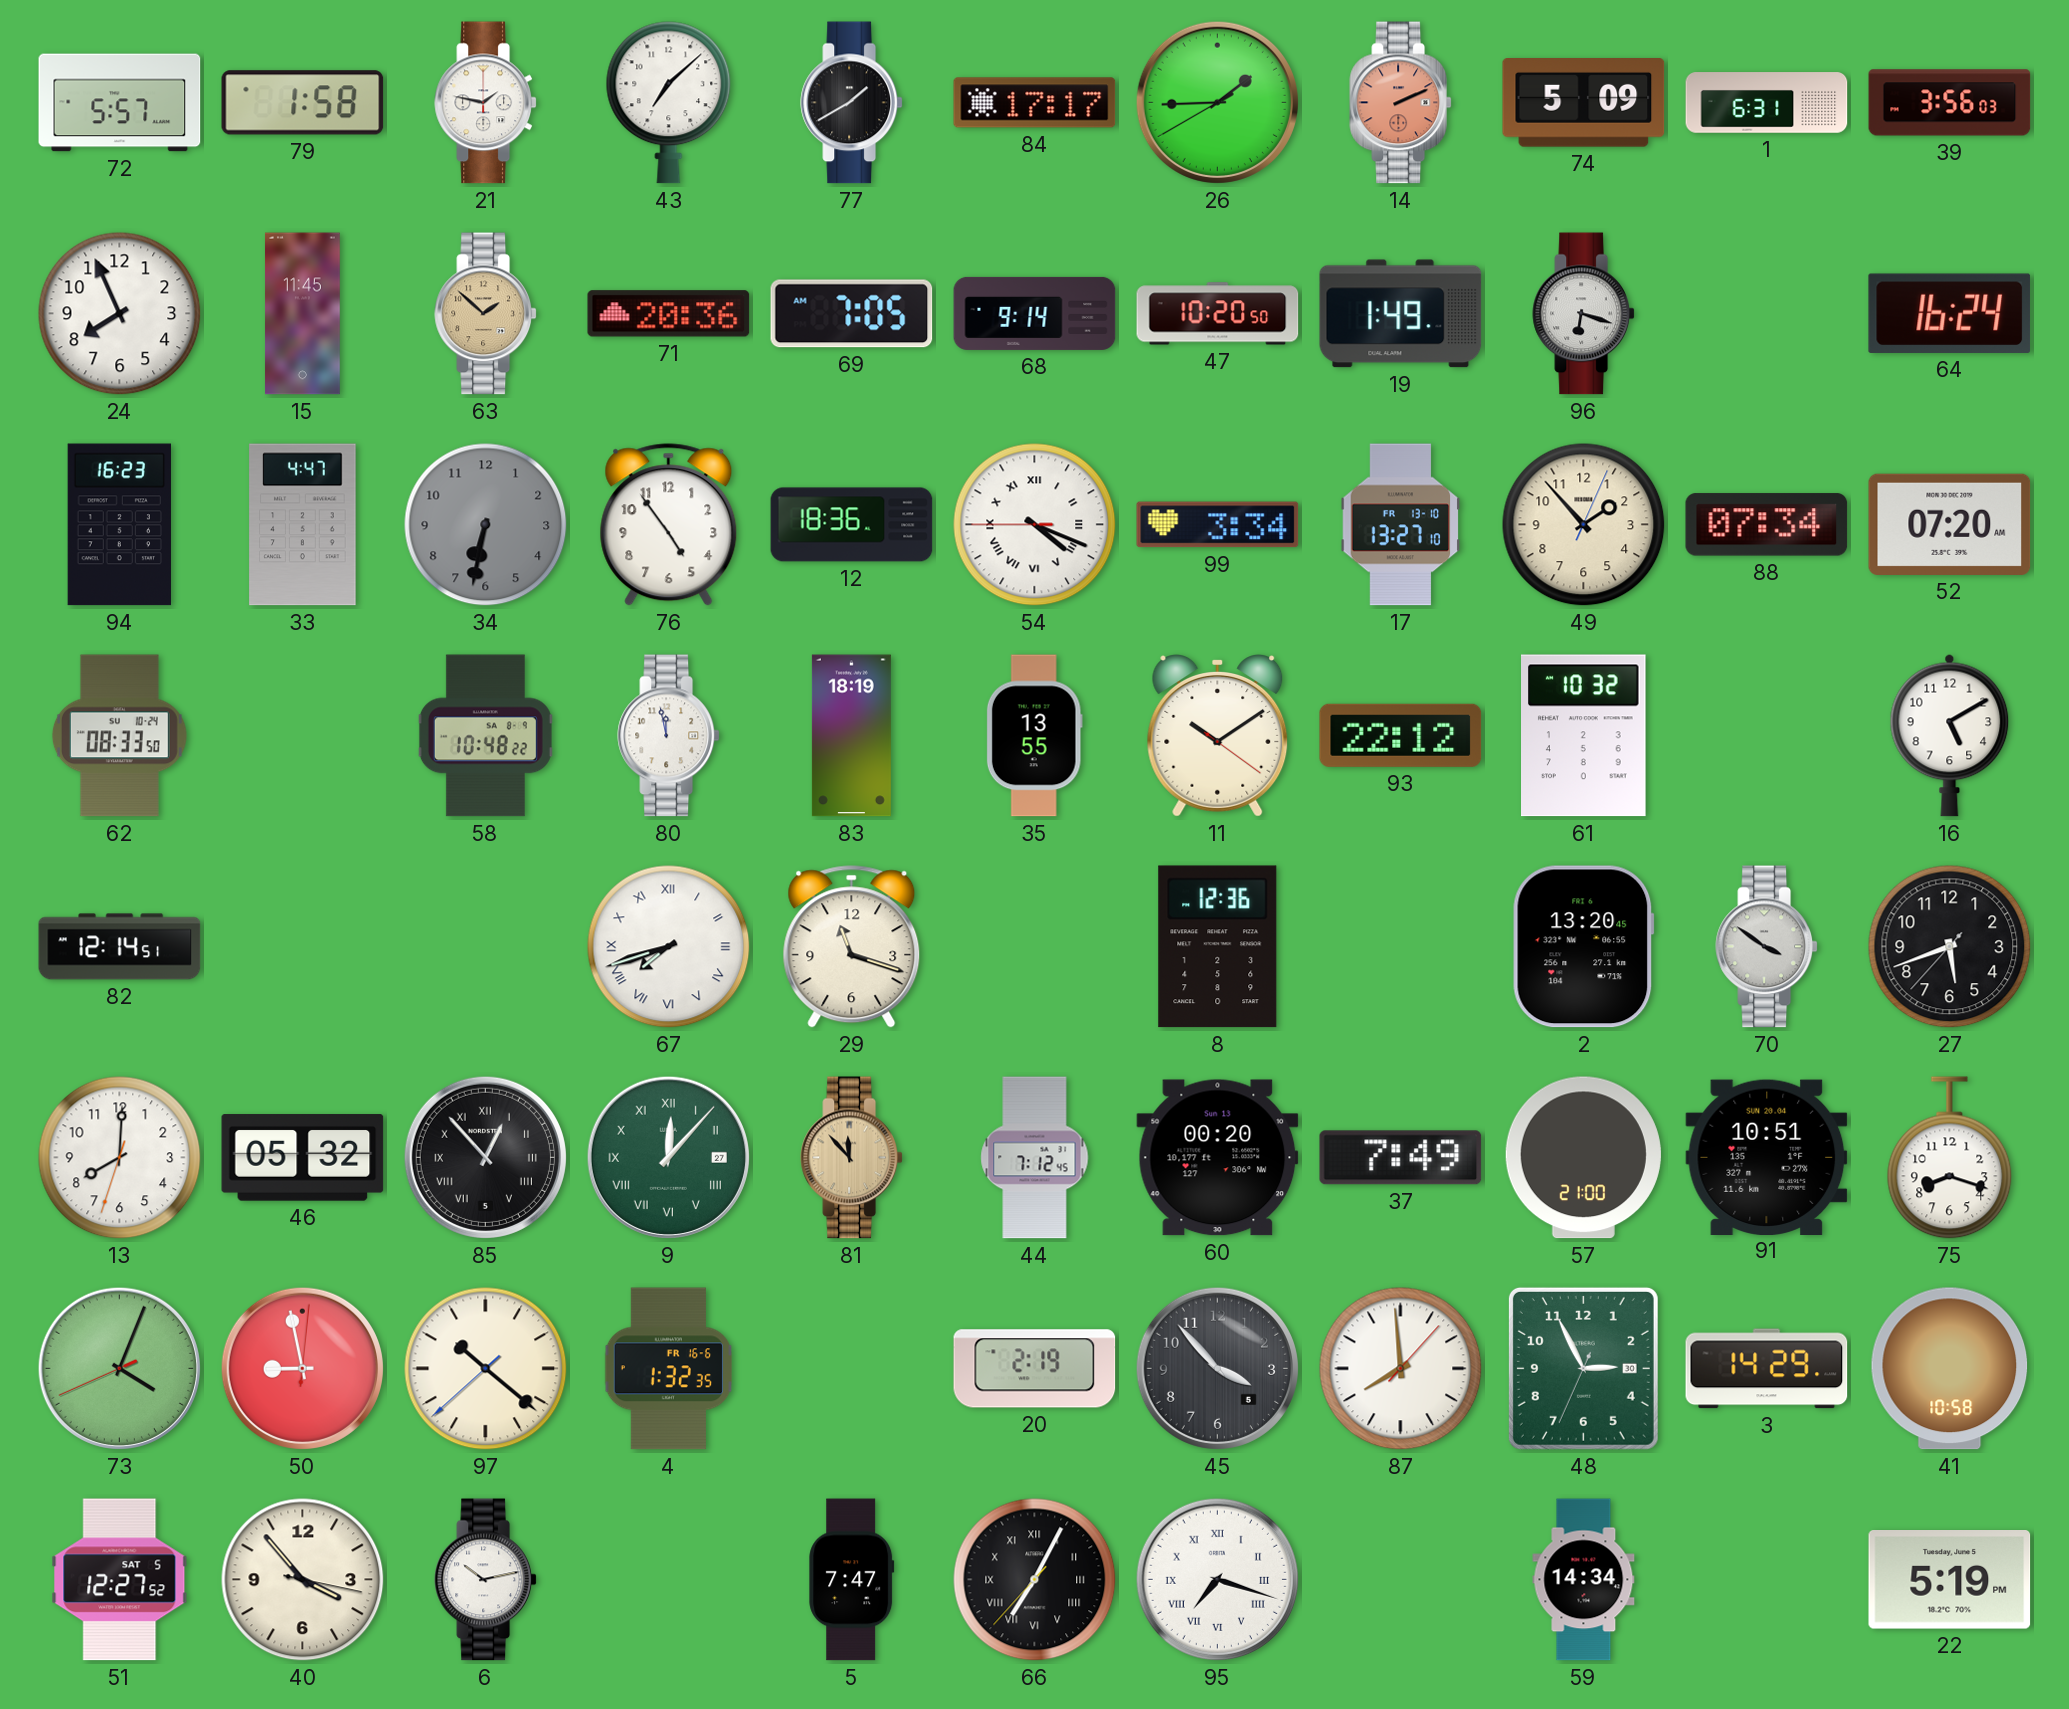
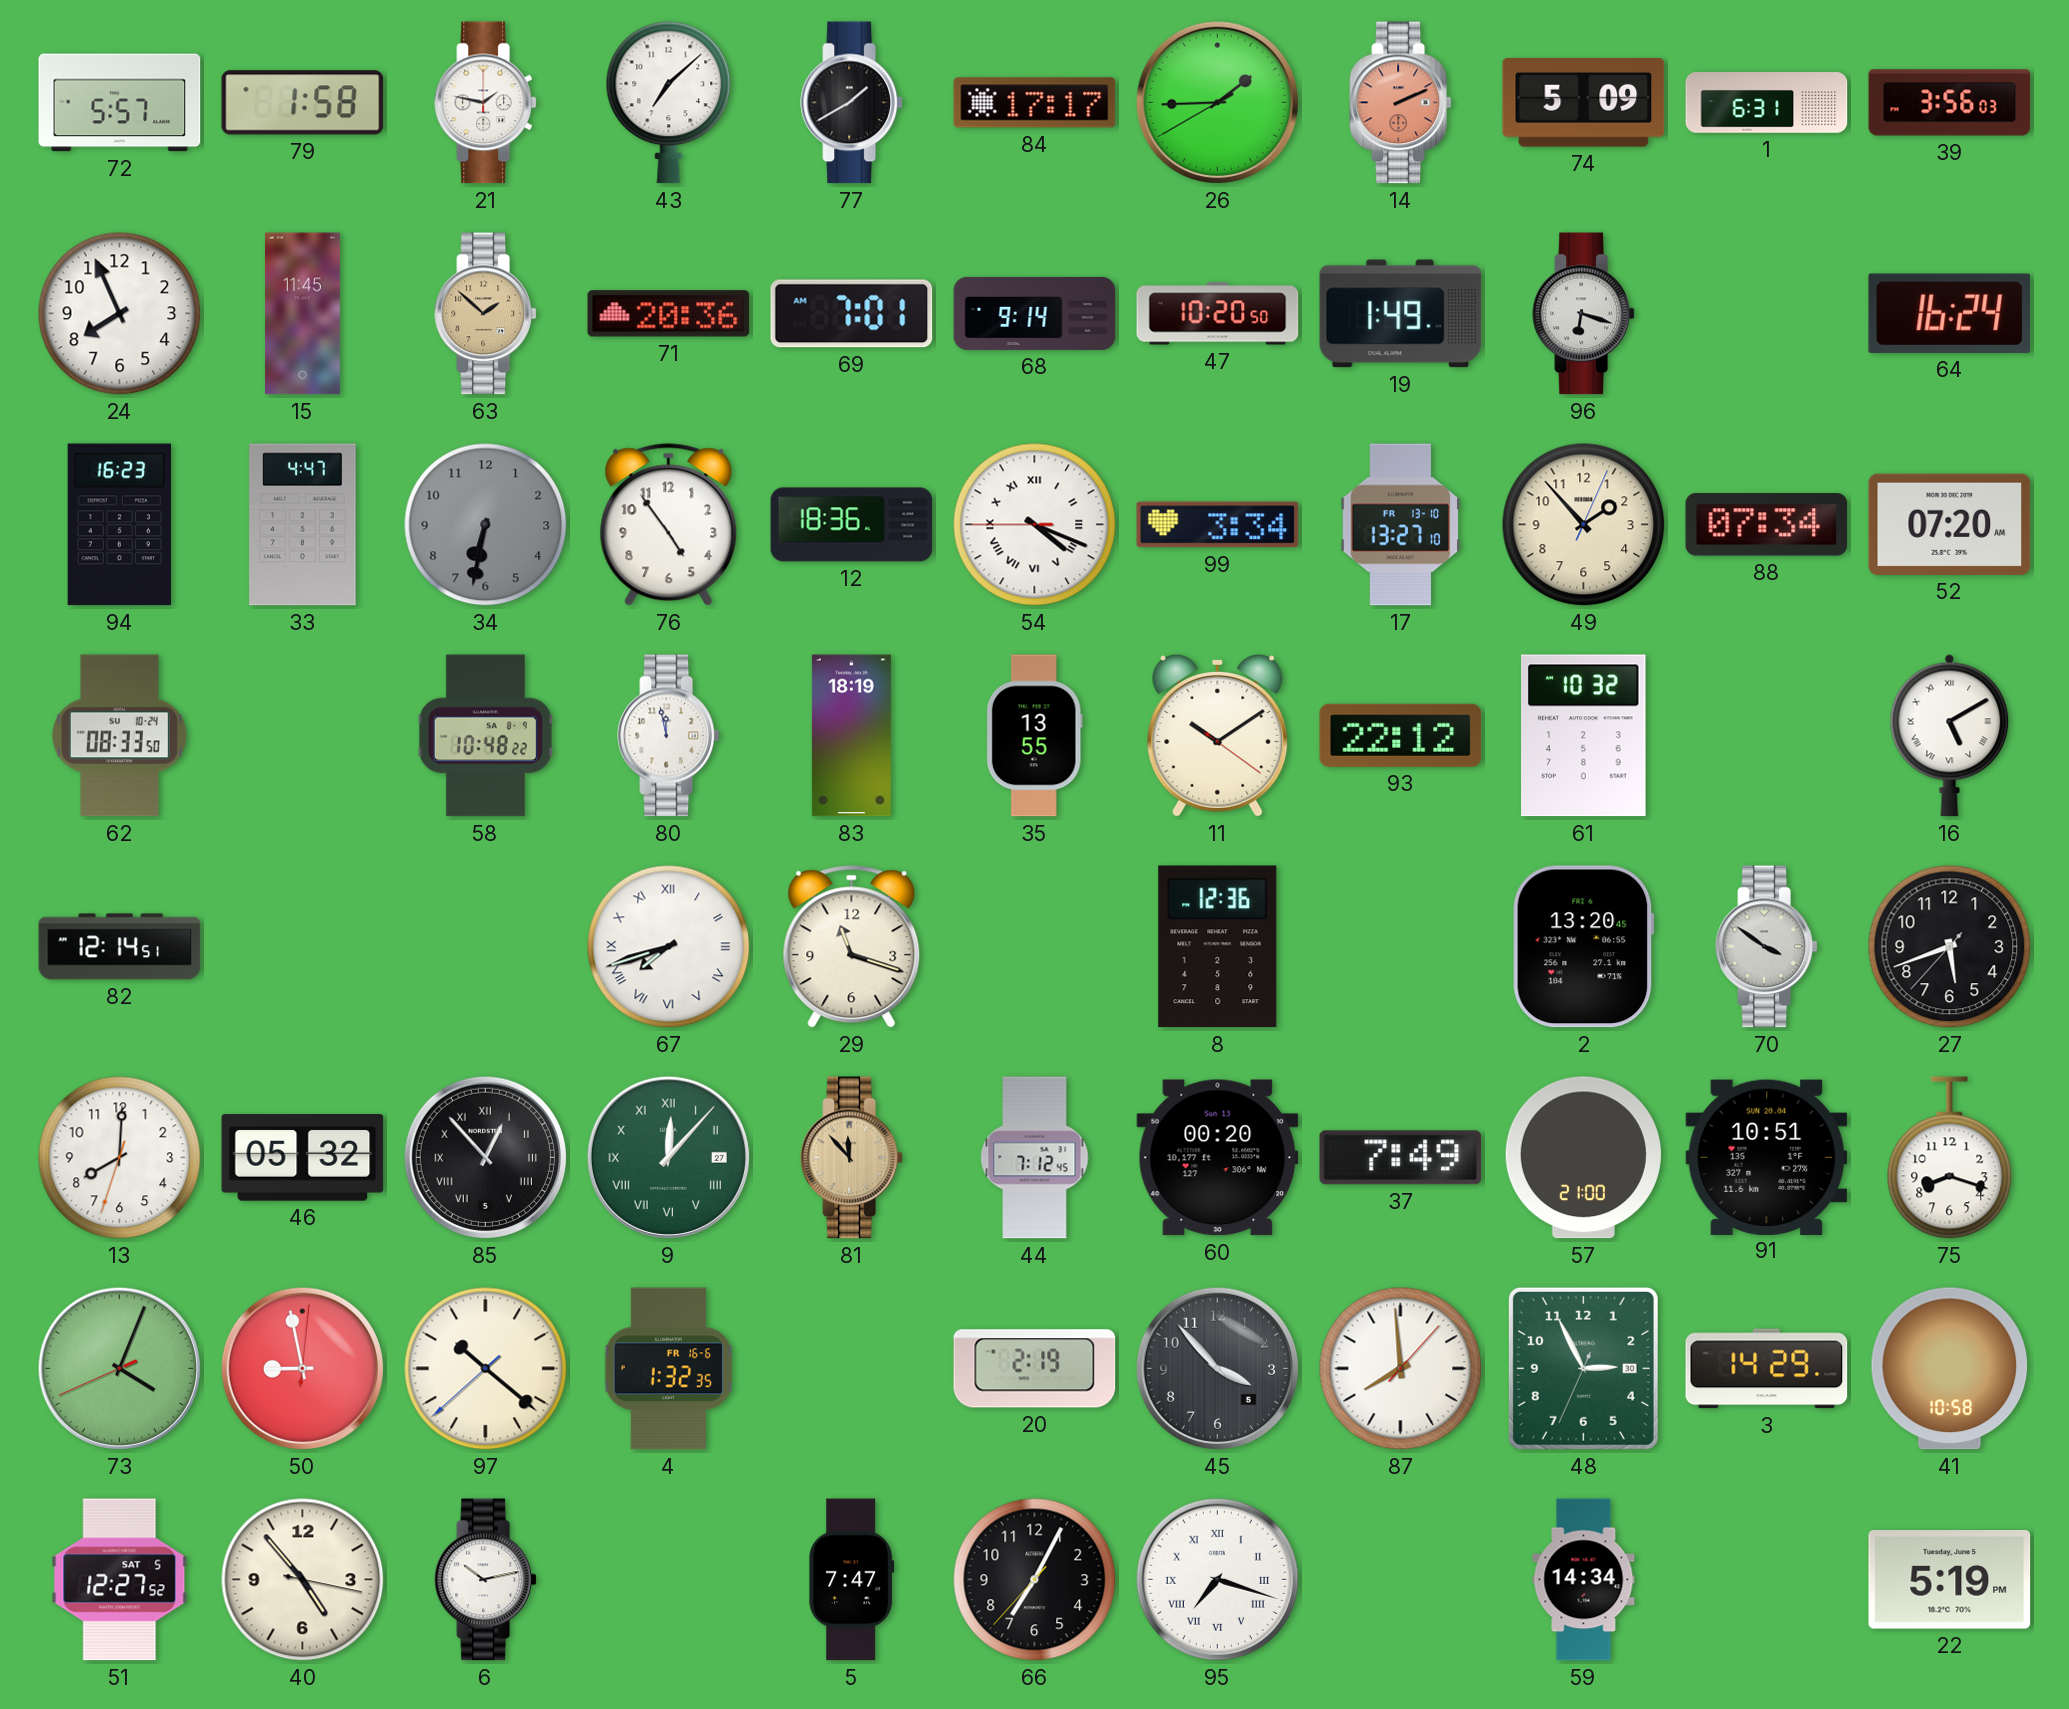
69: 7:05 -> 7:01
16 numerals: Arabic -> Roman
40: 3:53 -> 4:53
66 numerals: Roman -> Arabic
